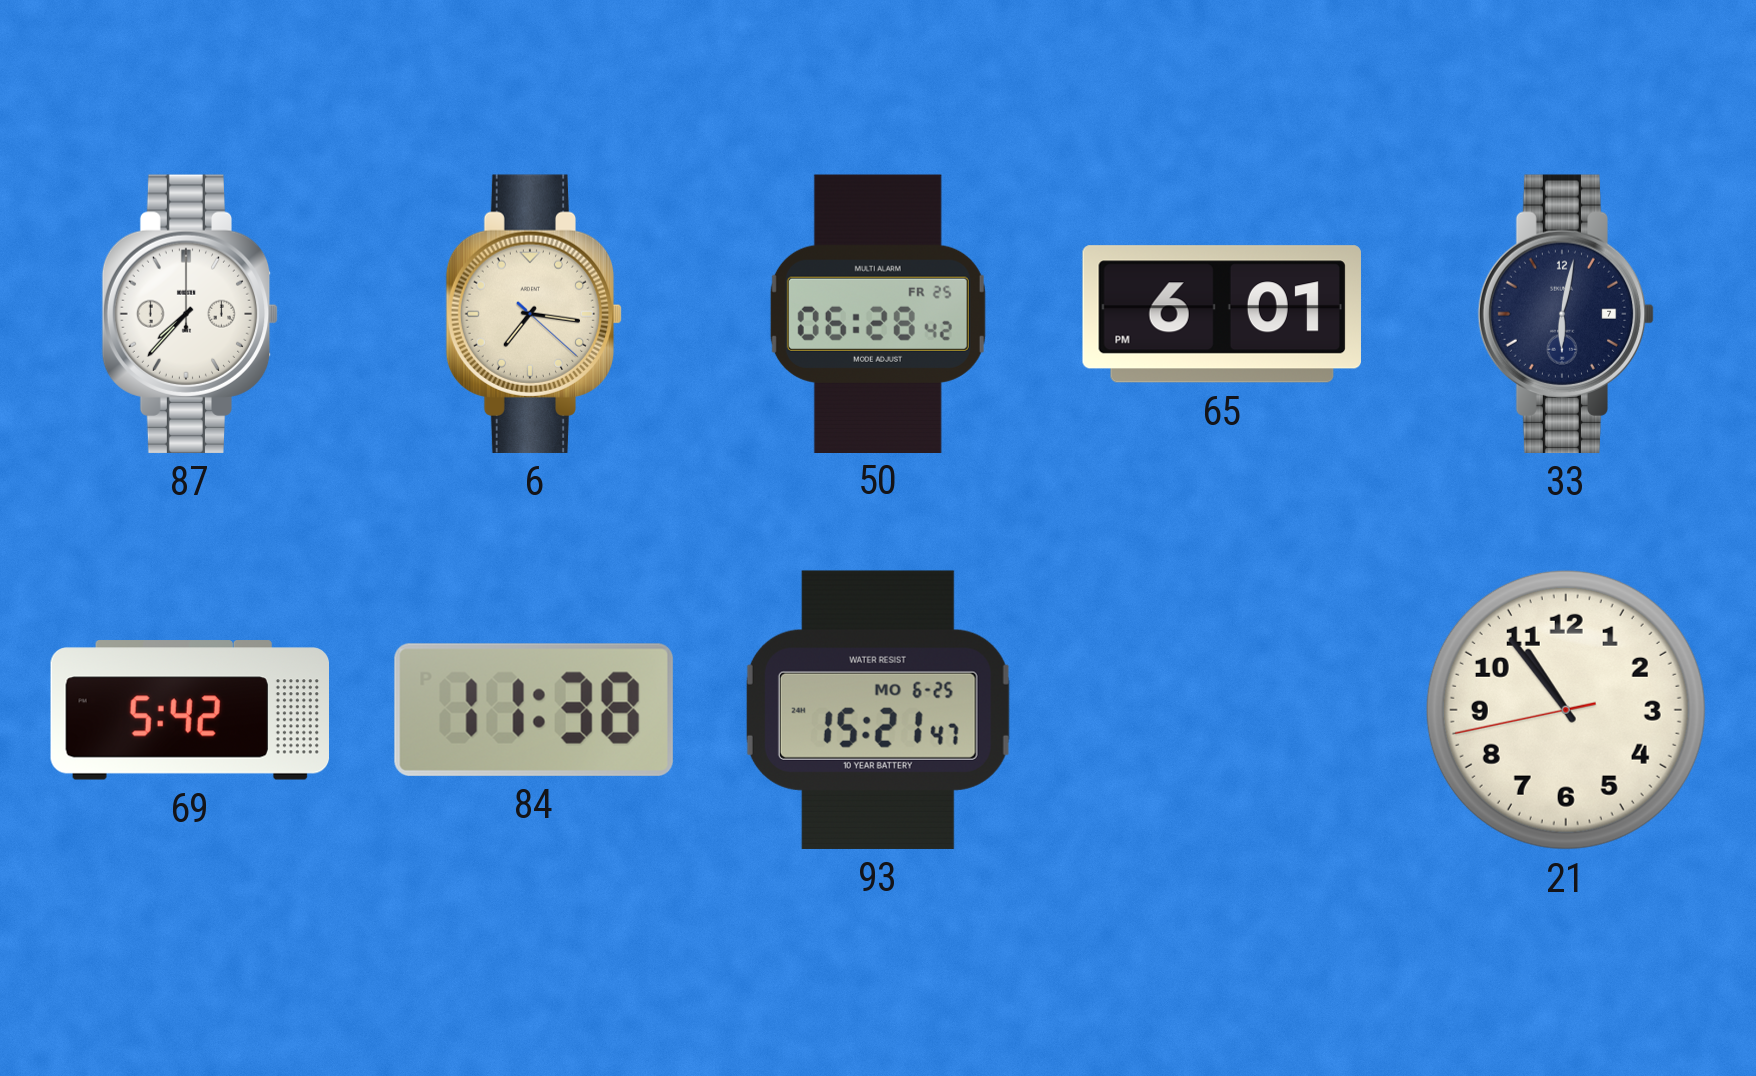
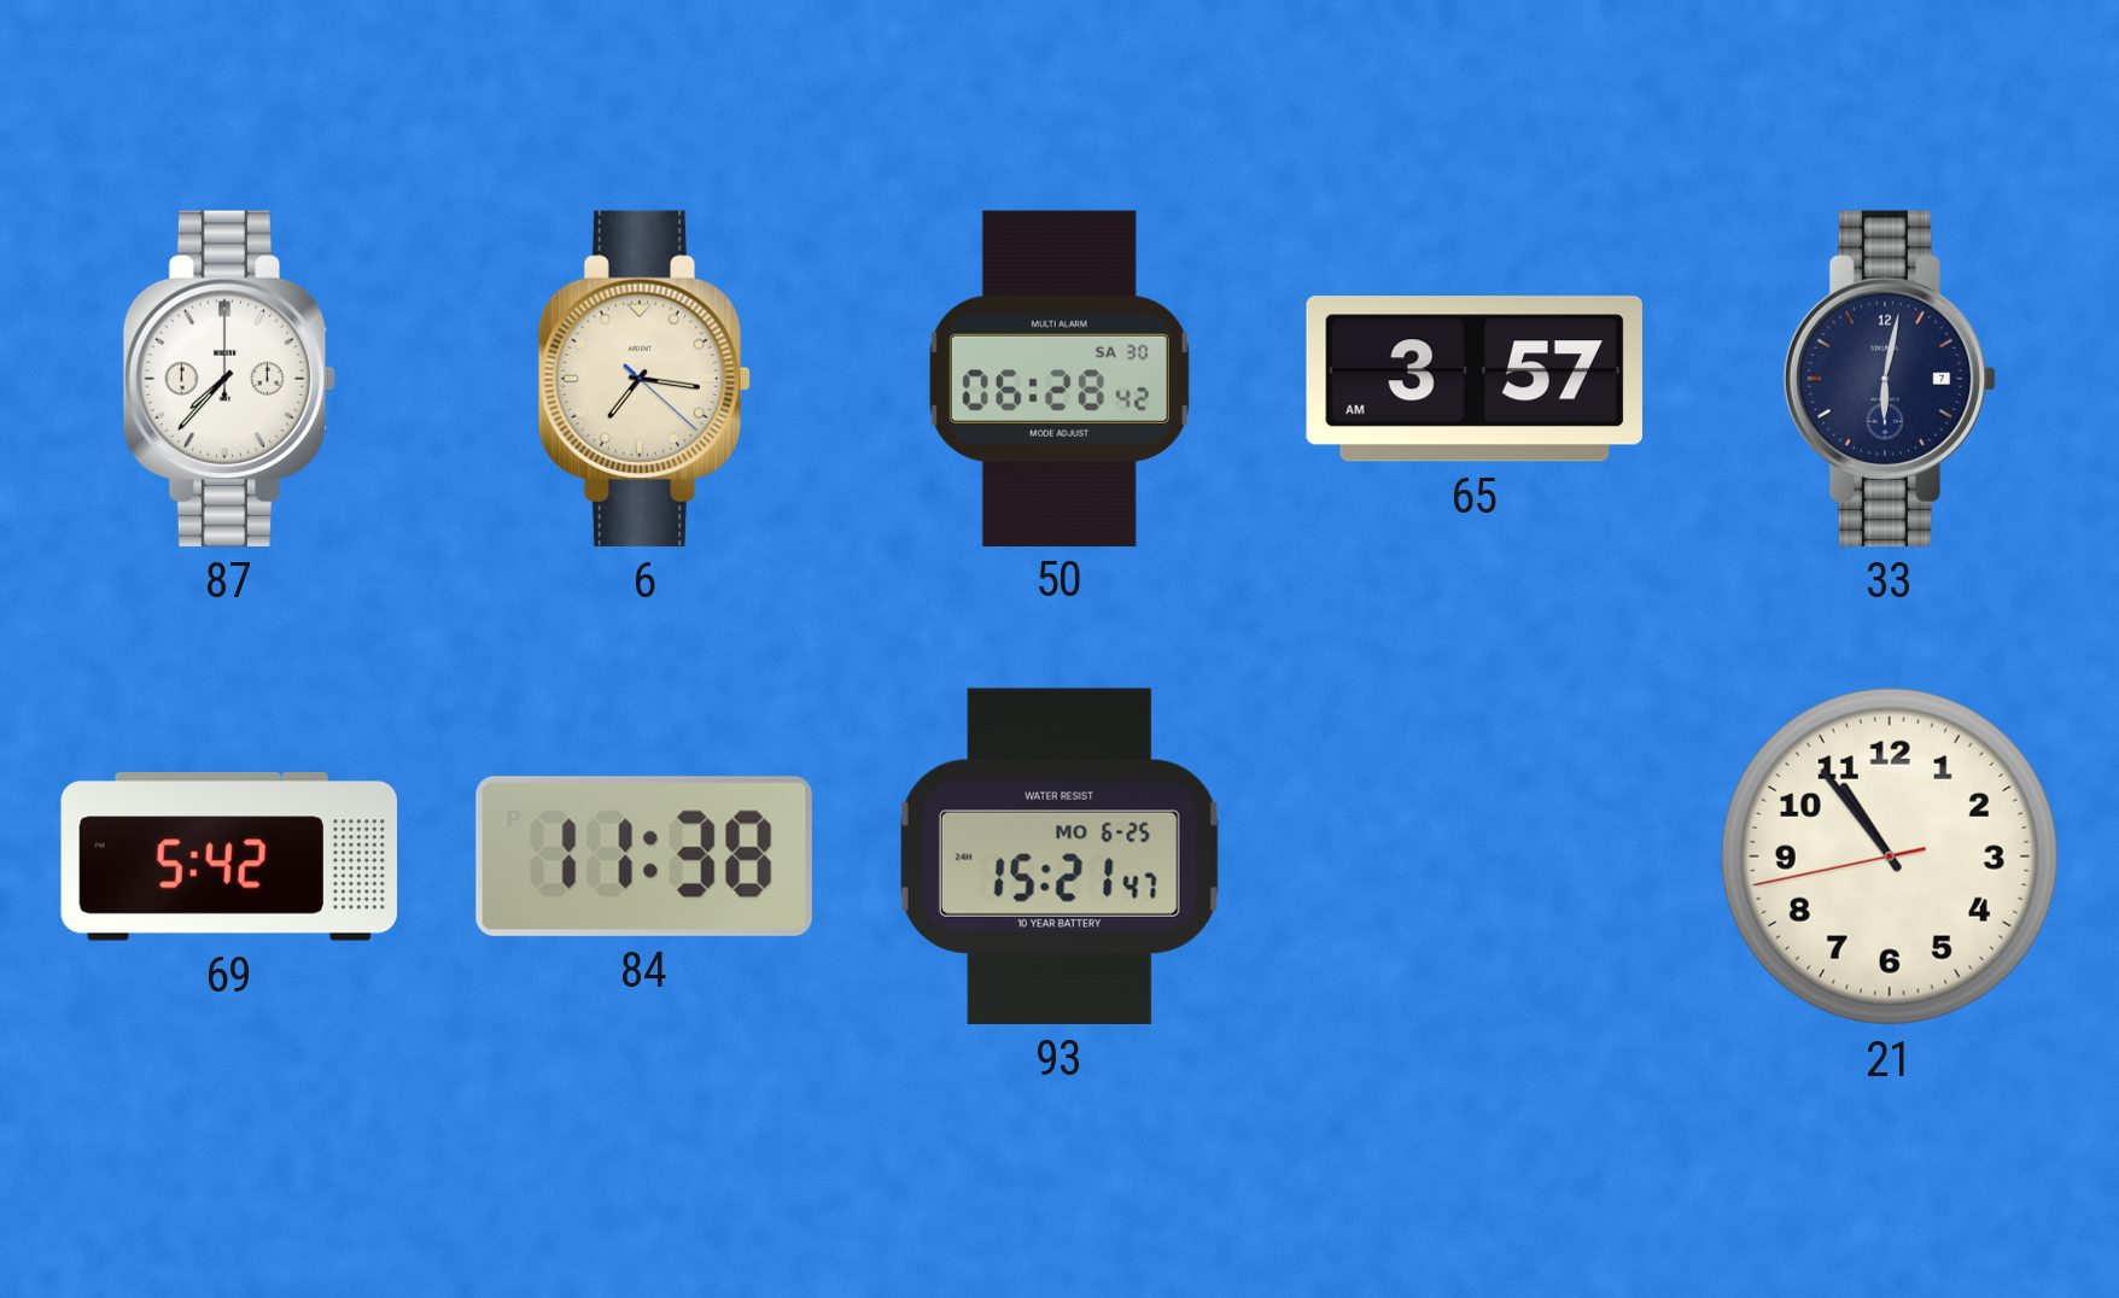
50 date: FR 25 -> SA 30
65: 6:01 -> 3:57
